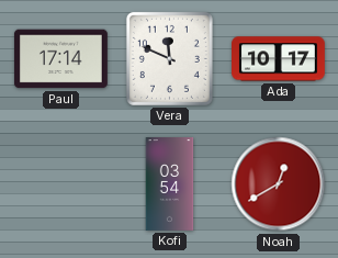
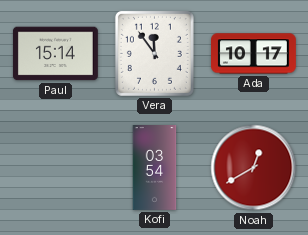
Paul: 17:14 -> 15:14
Vera: 11:49 -> 11:54
